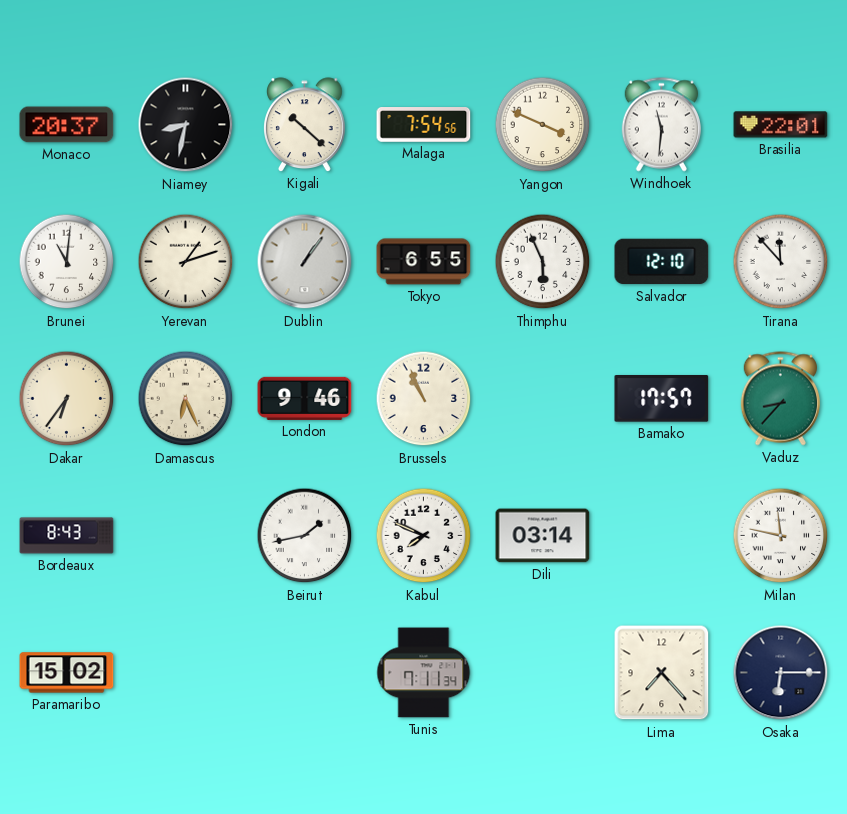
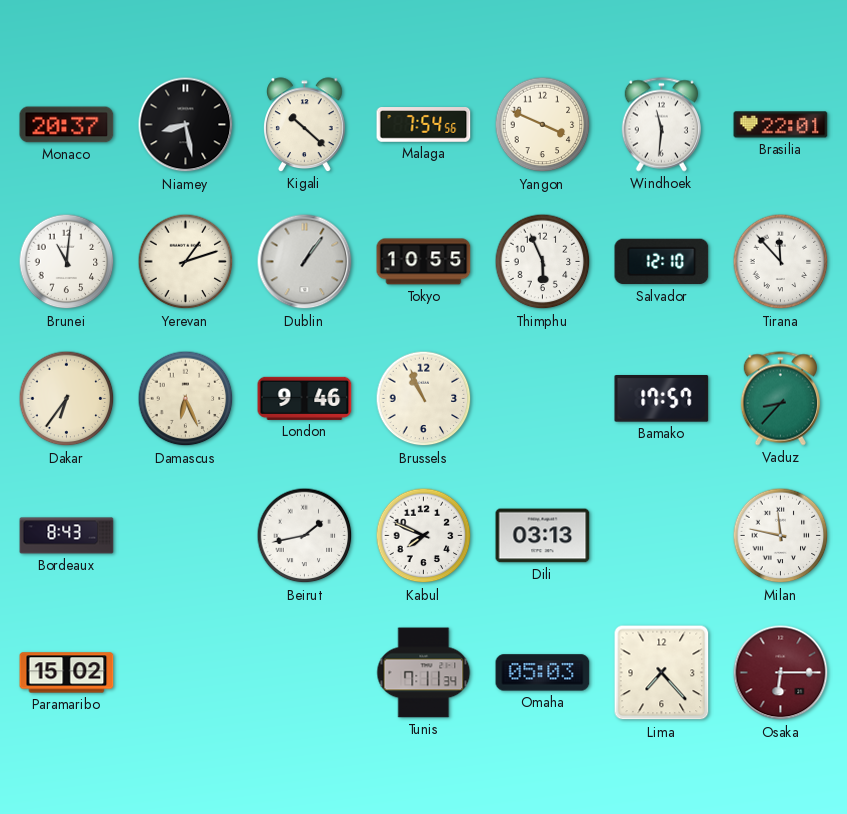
Niamey: 8:32 -> 8:28
Tokyo: 6:55 -> 10:55
Dili: 03:14 -> 03:13
Omaha: none -> 05:03
Osaka dial: navy -> burgundy
